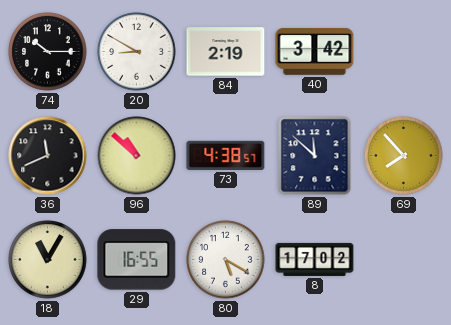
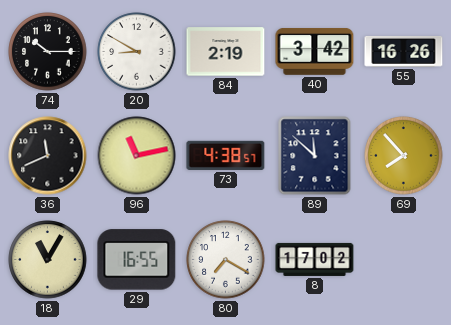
55: none -> 16:26
96: 10:52 -> 11:13
80: 5:20 -> 7:20
